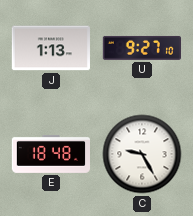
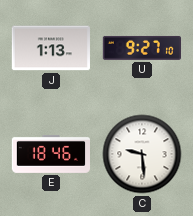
E: 18:48 -> 18:46
C: 9:25 -> 9:29
